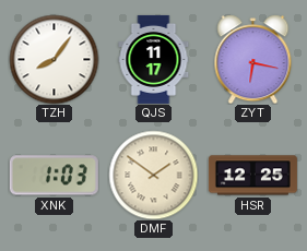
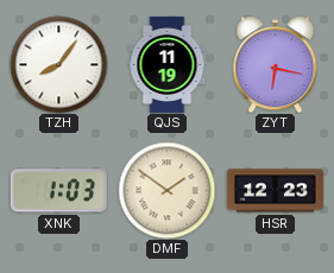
QJS: 11:17 -> 11:19
HSR: 12:25 -> 12:23
